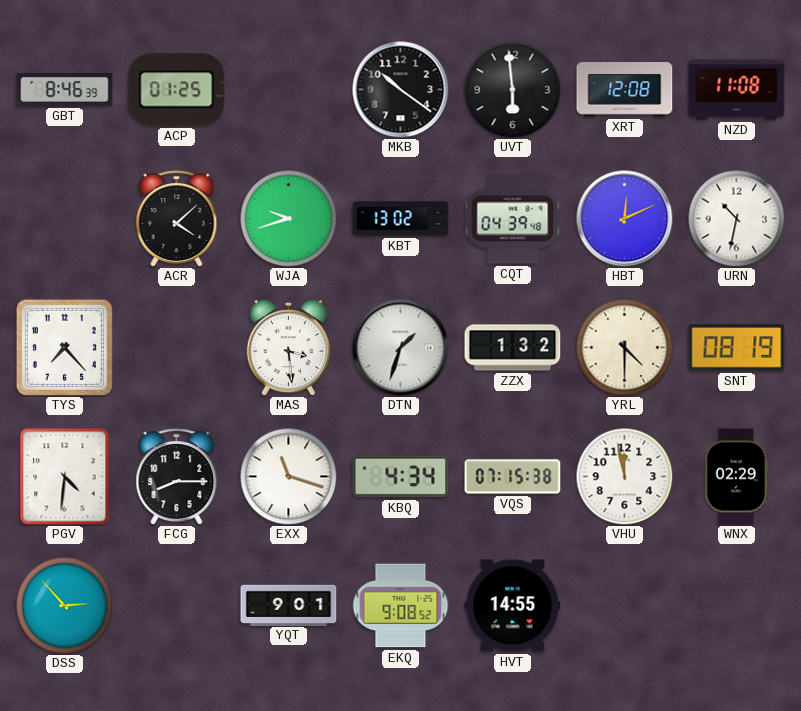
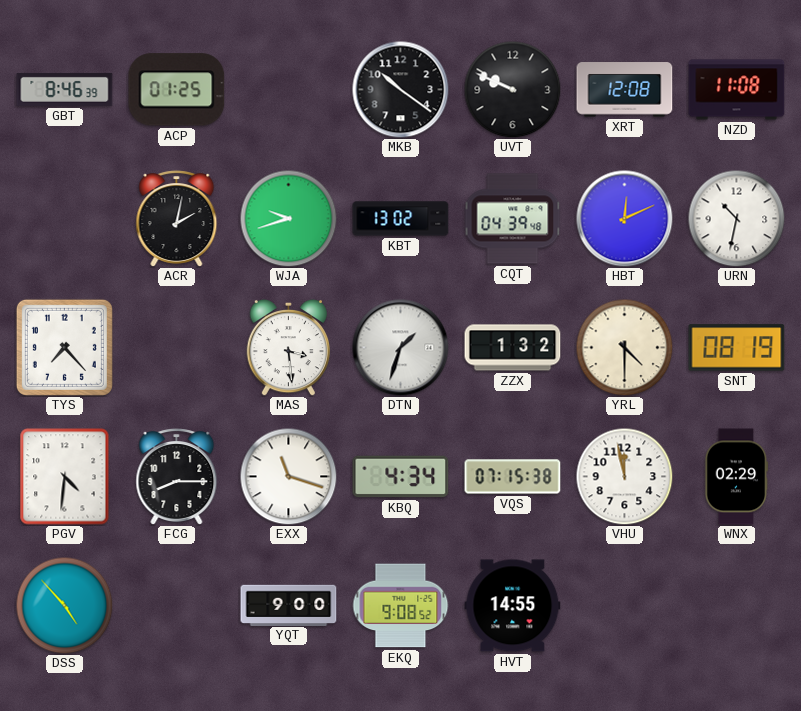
UVT: 5:59 -> 9:49
ACR: 4:08 -> 2:02
DSS: 2:53 -> 4:53
YQT: 9:01 -> 9:00
